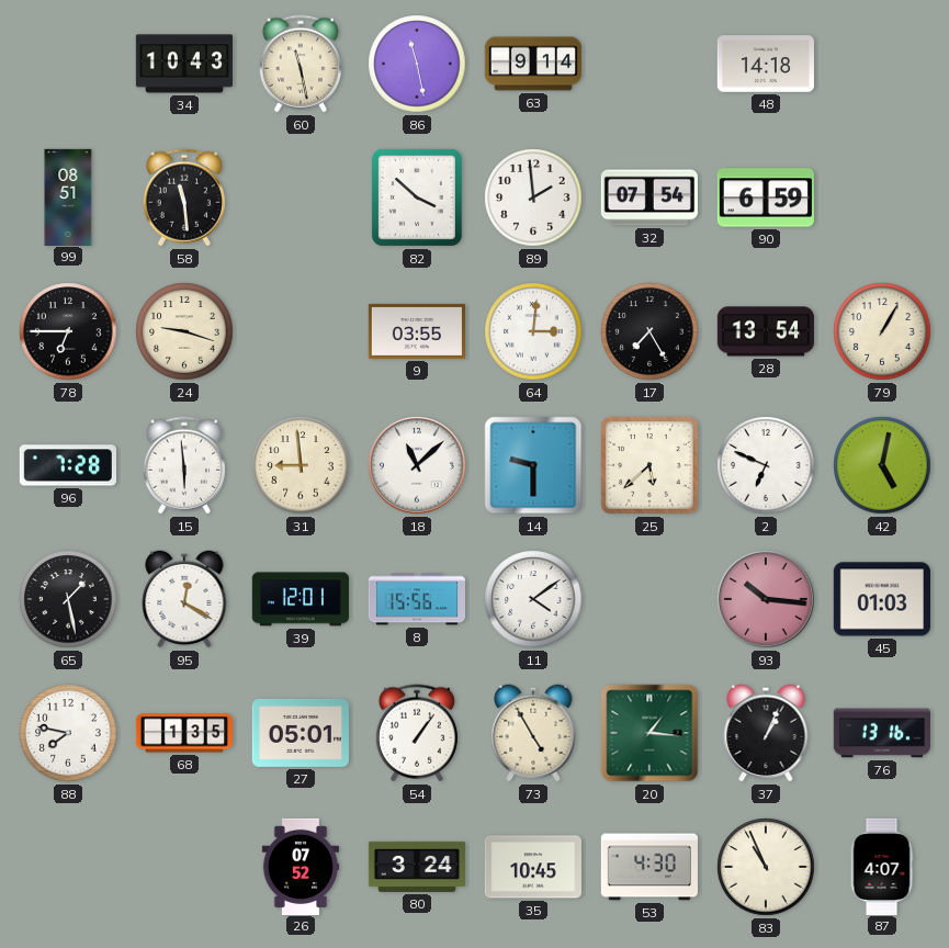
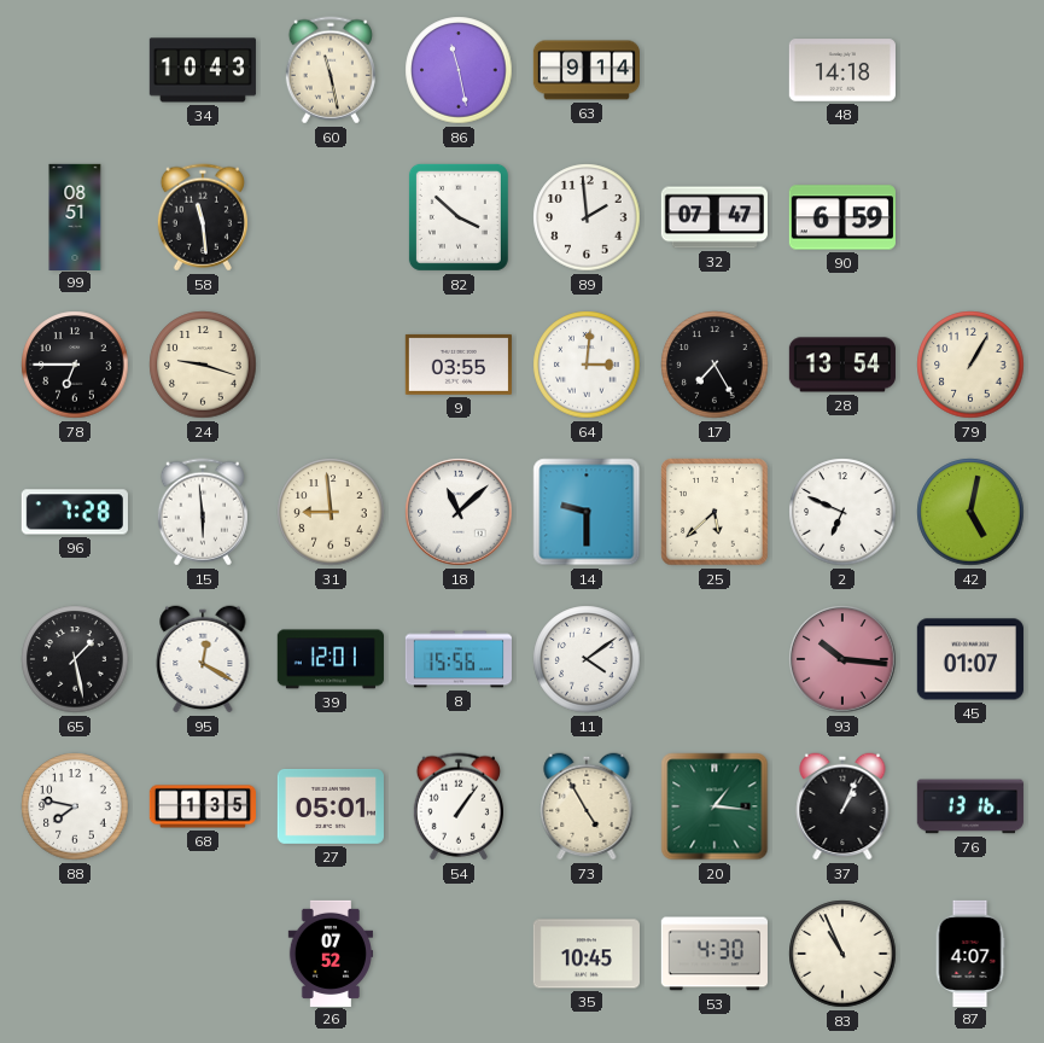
32: 07:54 -> 07:47
45: 01:03 -> 01:07
80: 3:24 -> none
